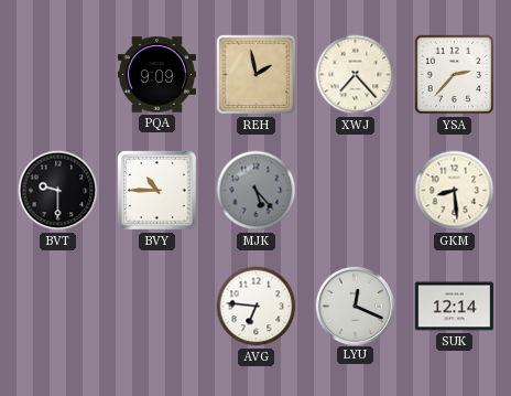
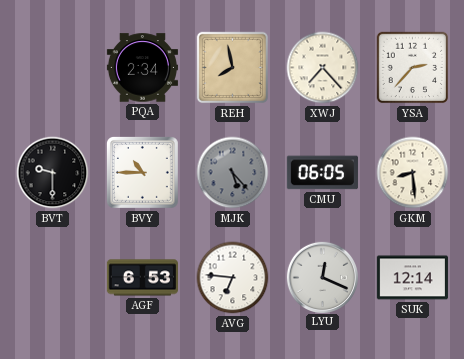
PQA: 9:09 -> 2:34
REH: 1:58 -> 7:58
CMU: none -> 06:05
AGF: none -> 6:53
